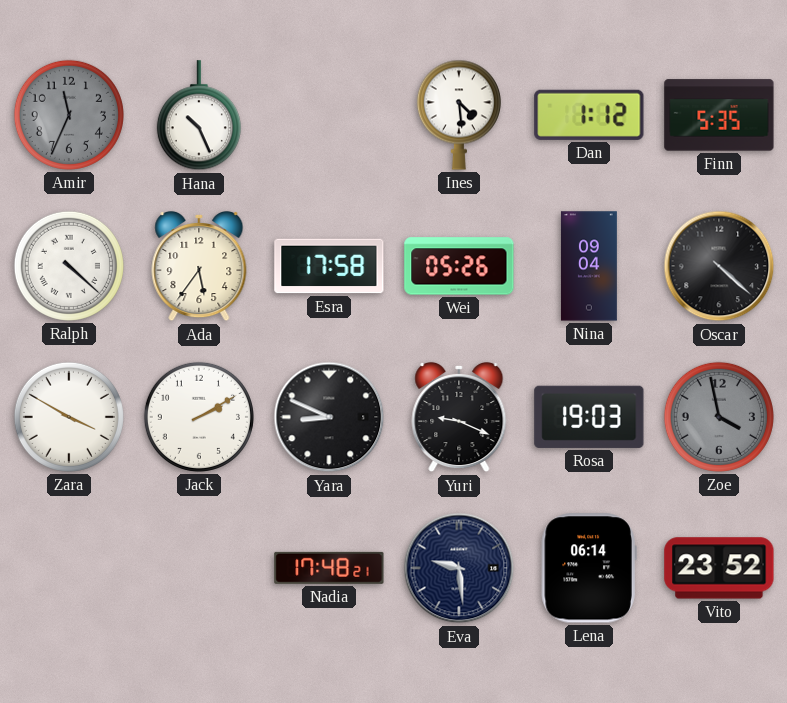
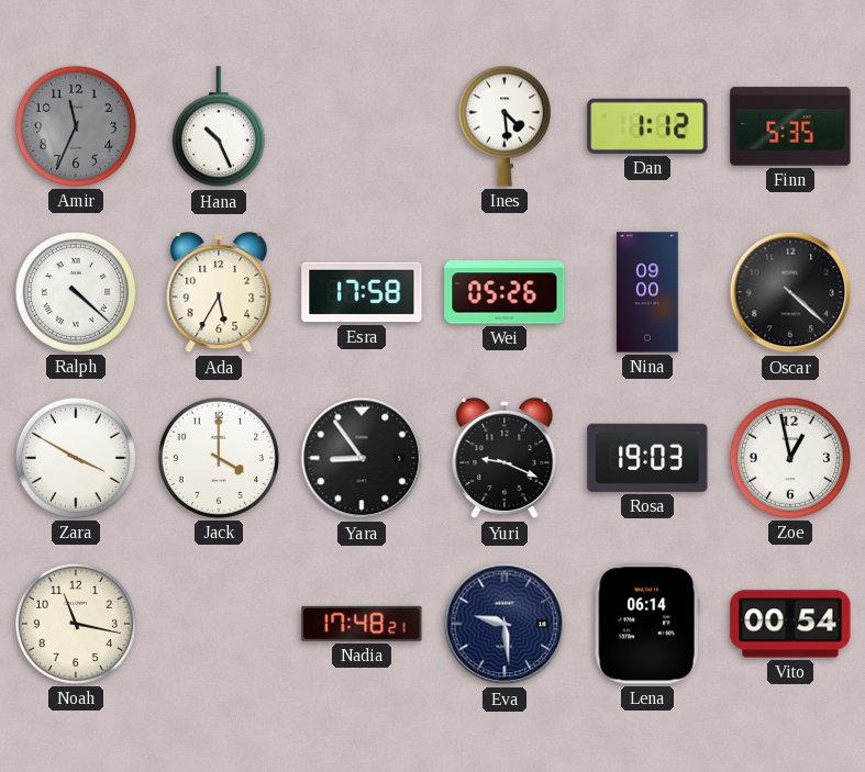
Ada: 5:36 -> 5:35
Nina: 09:04 -> 09:00
Jack: 2:10 -> 4:00
Yara: 8:49 -> 8:54
Zoe: 3:58 -> 12:58
Zoe dial: grey -> white
Noah: none -> 11:17
Vito: 23:52 -> 00:54
